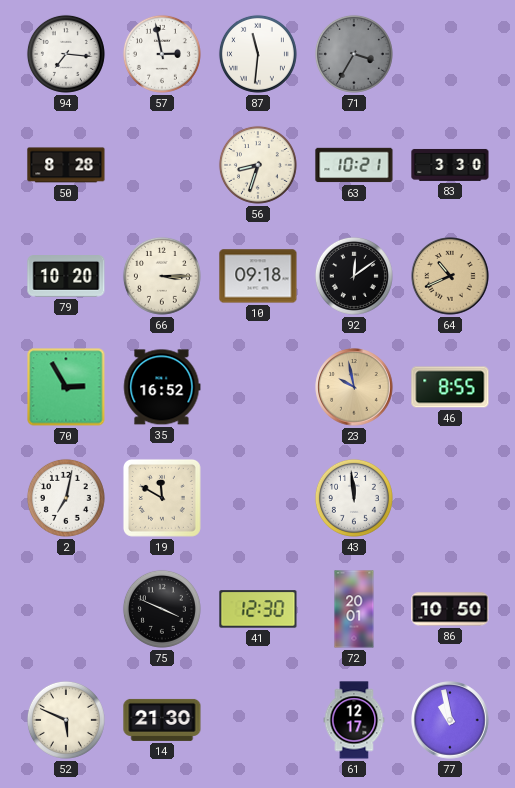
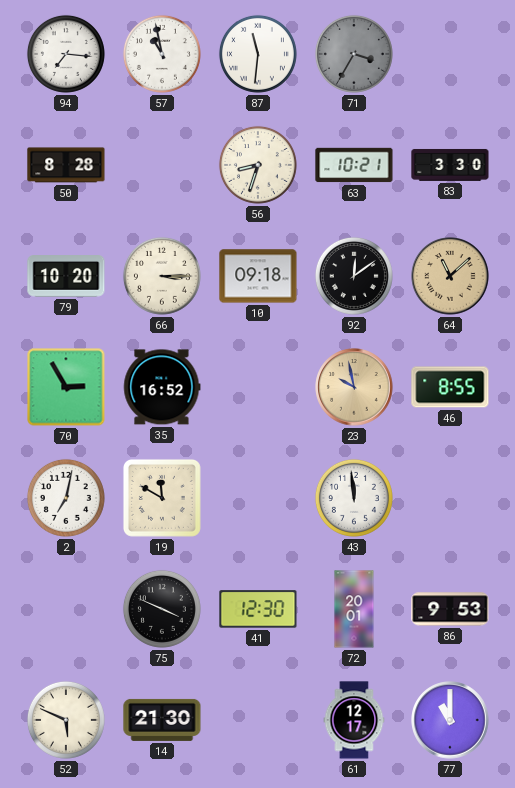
57: 2:58 -> 10:58
64: 10:41 -> 11:08
86: 10:50 -> 9:53
77: 10:58 -> 11:00
